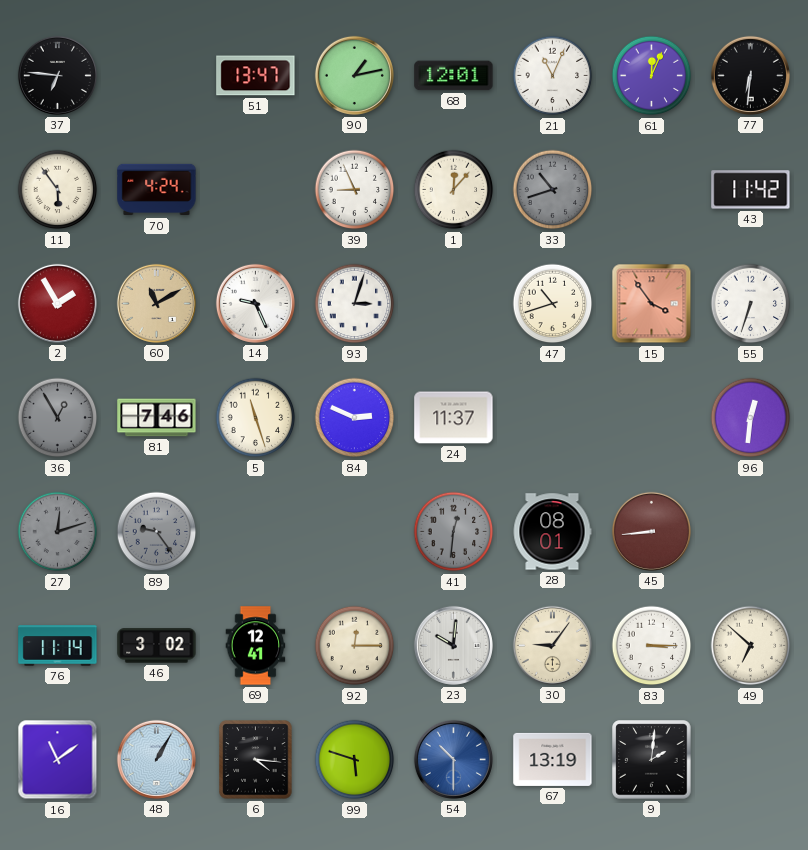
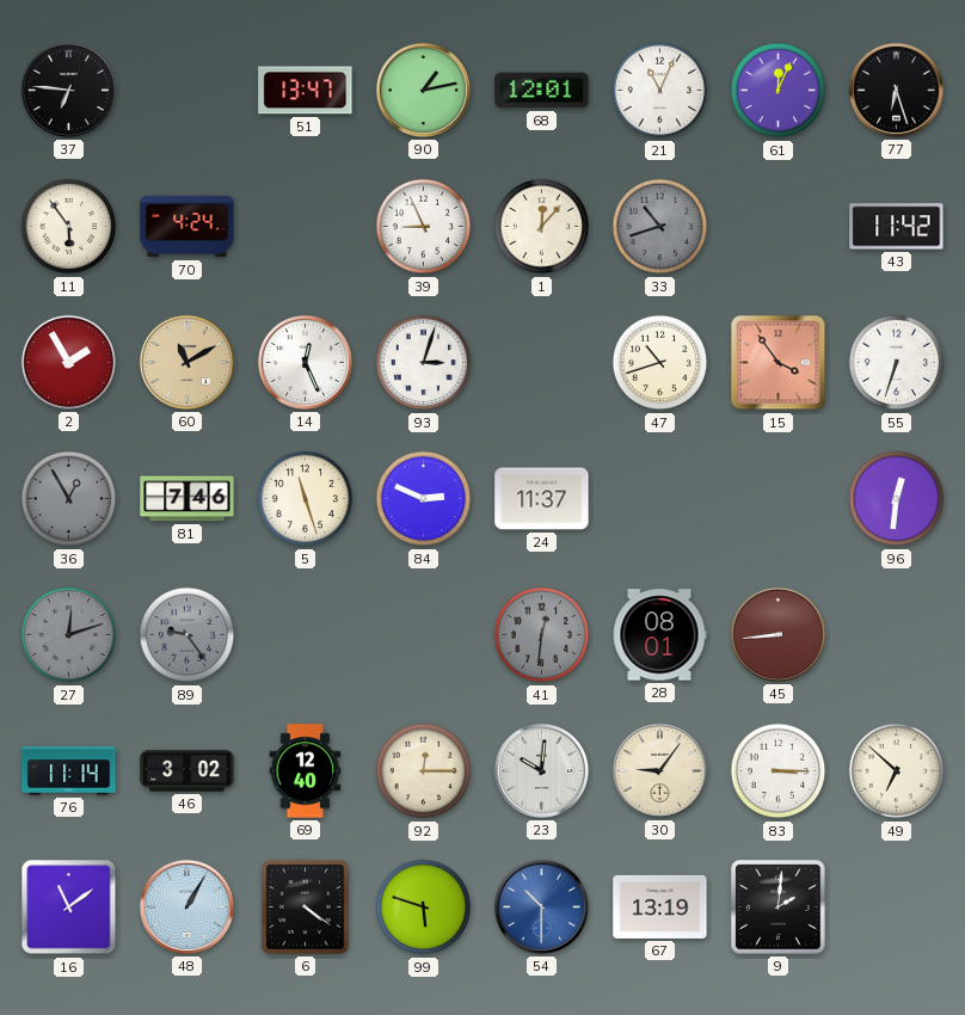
77: 6:31 -> 6:27
14: 9:26 -> 12:26
69: 12:41 -> 12:40
6: 4:16 -> 4:21
